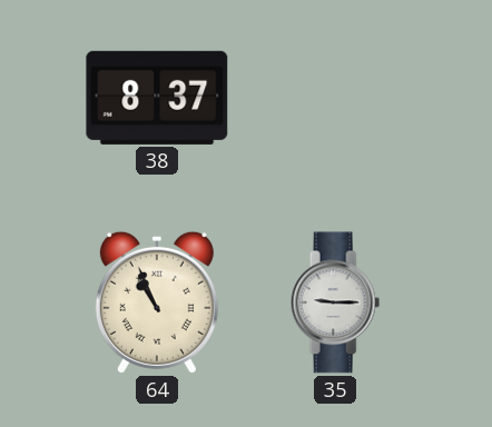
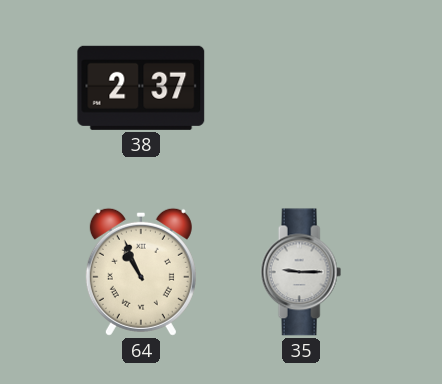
38: 8:37 -> 2:37
